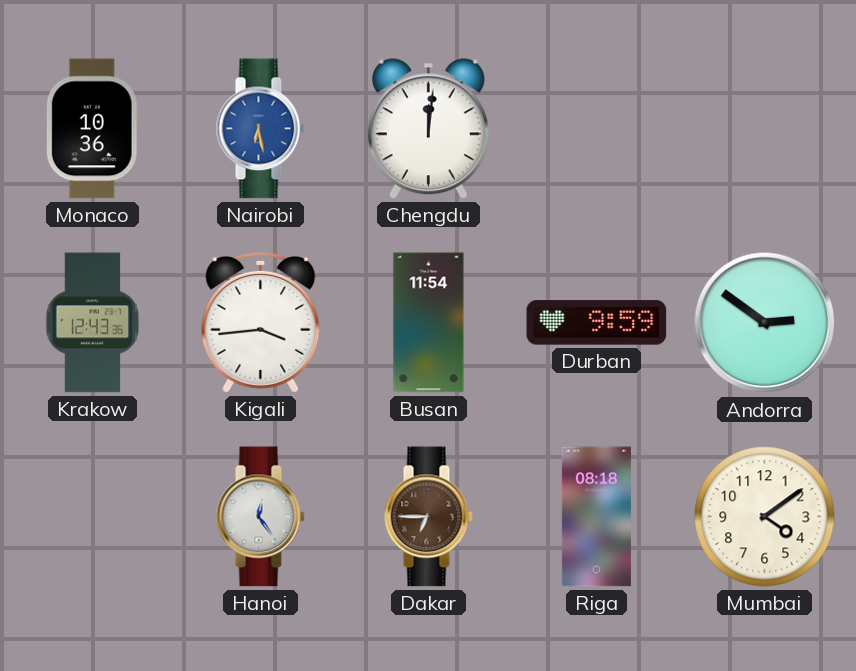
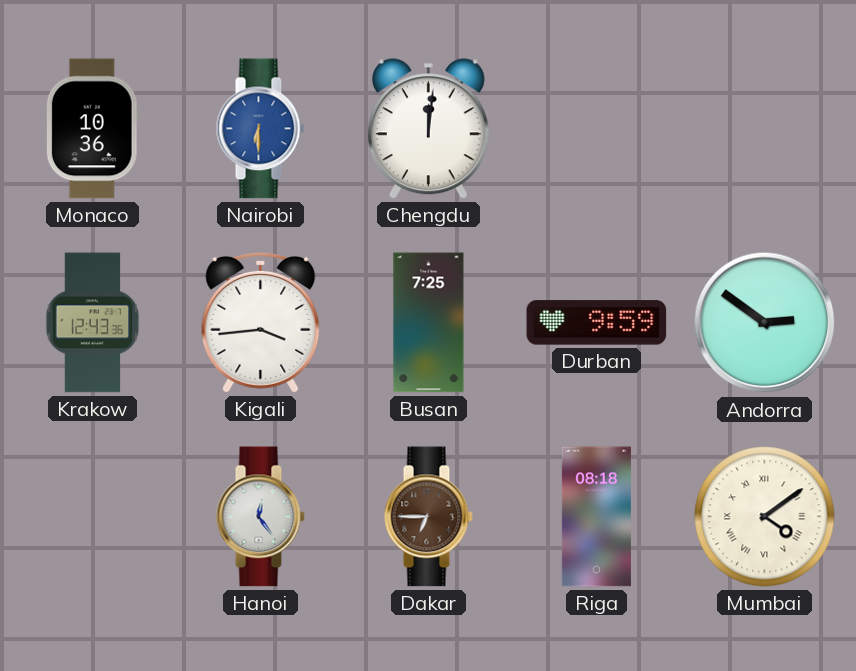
Nairobi: 6:28 -> 6:30
Busan: 11:54 -> 7:25
Mumbai numerals: Arabic -> Roman
